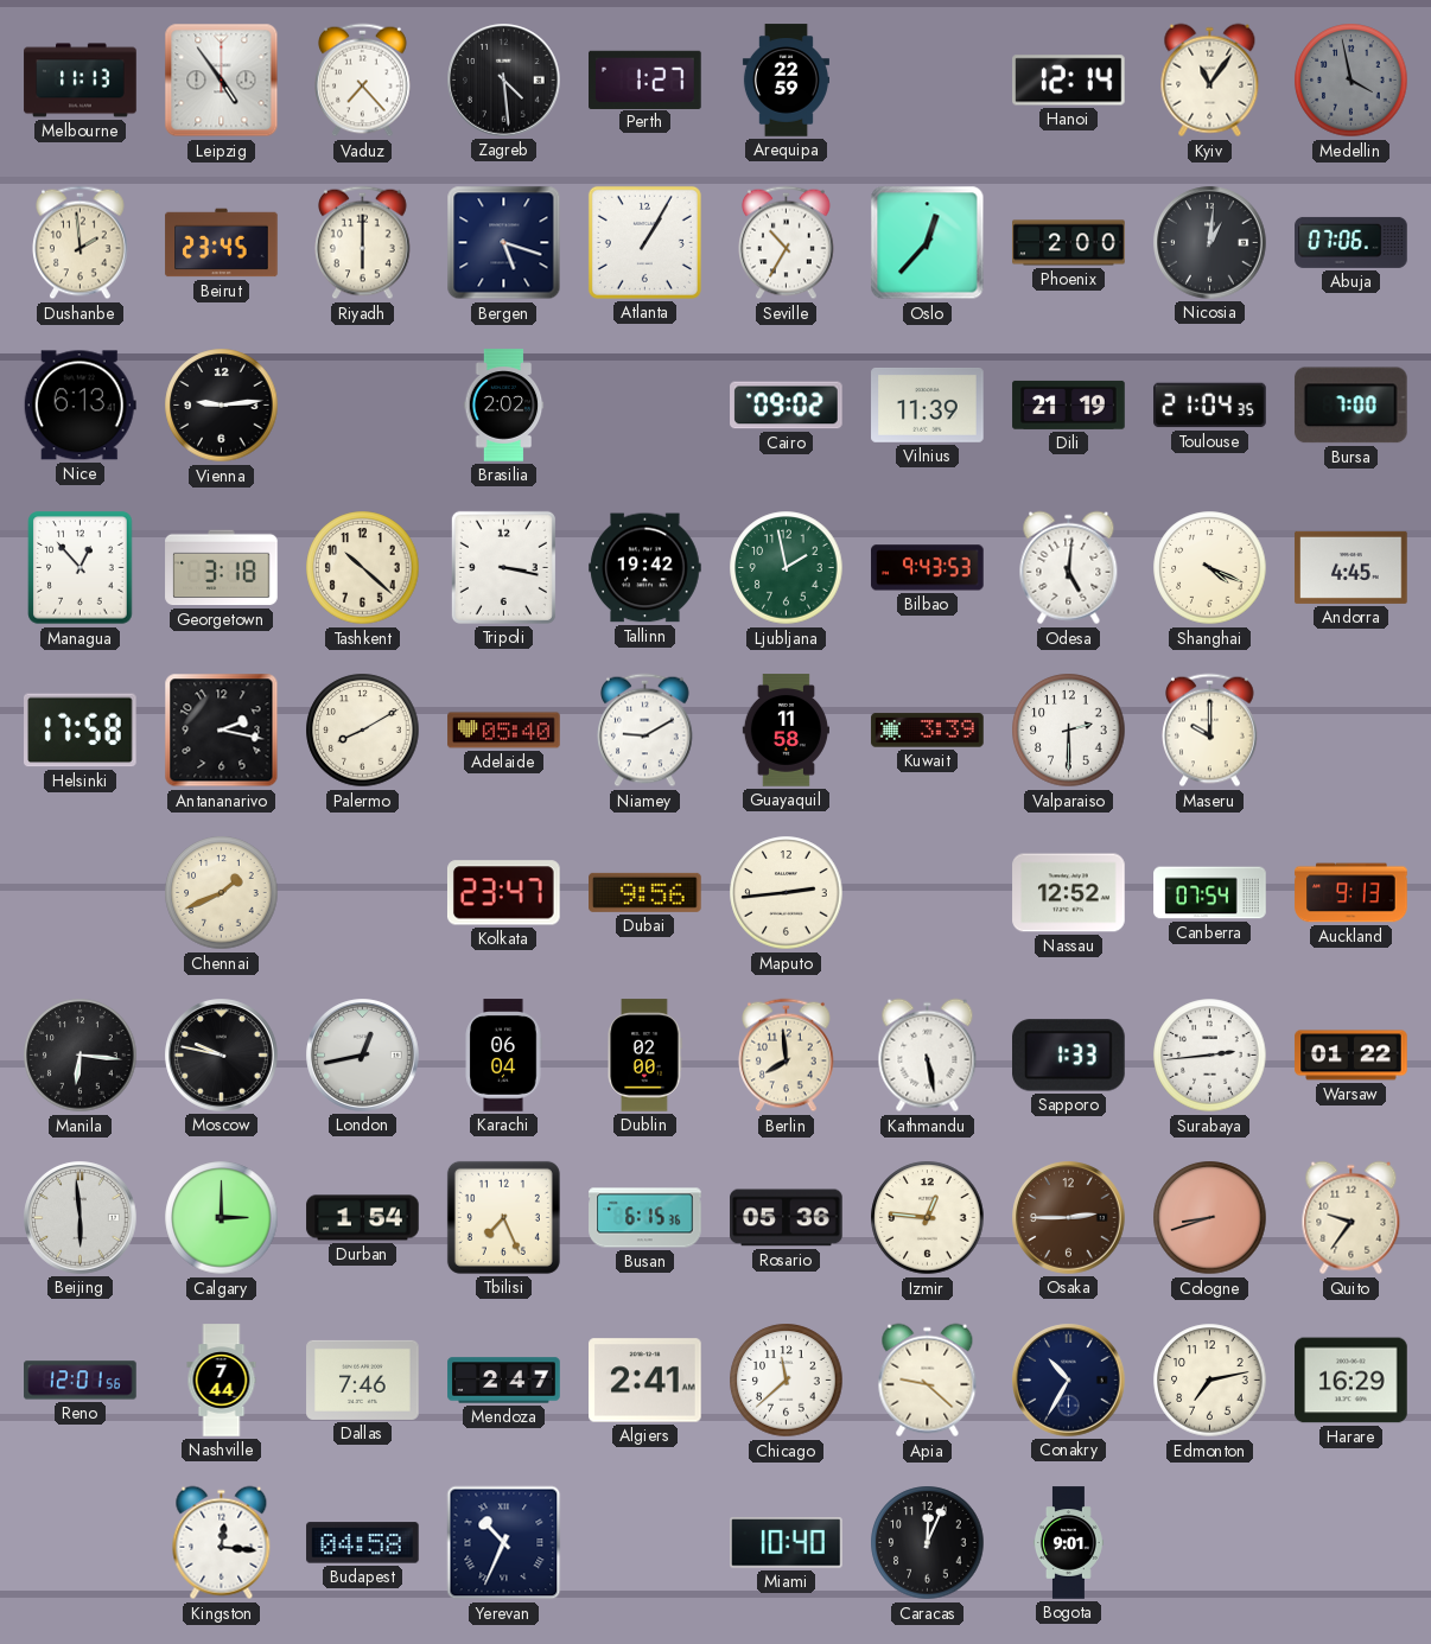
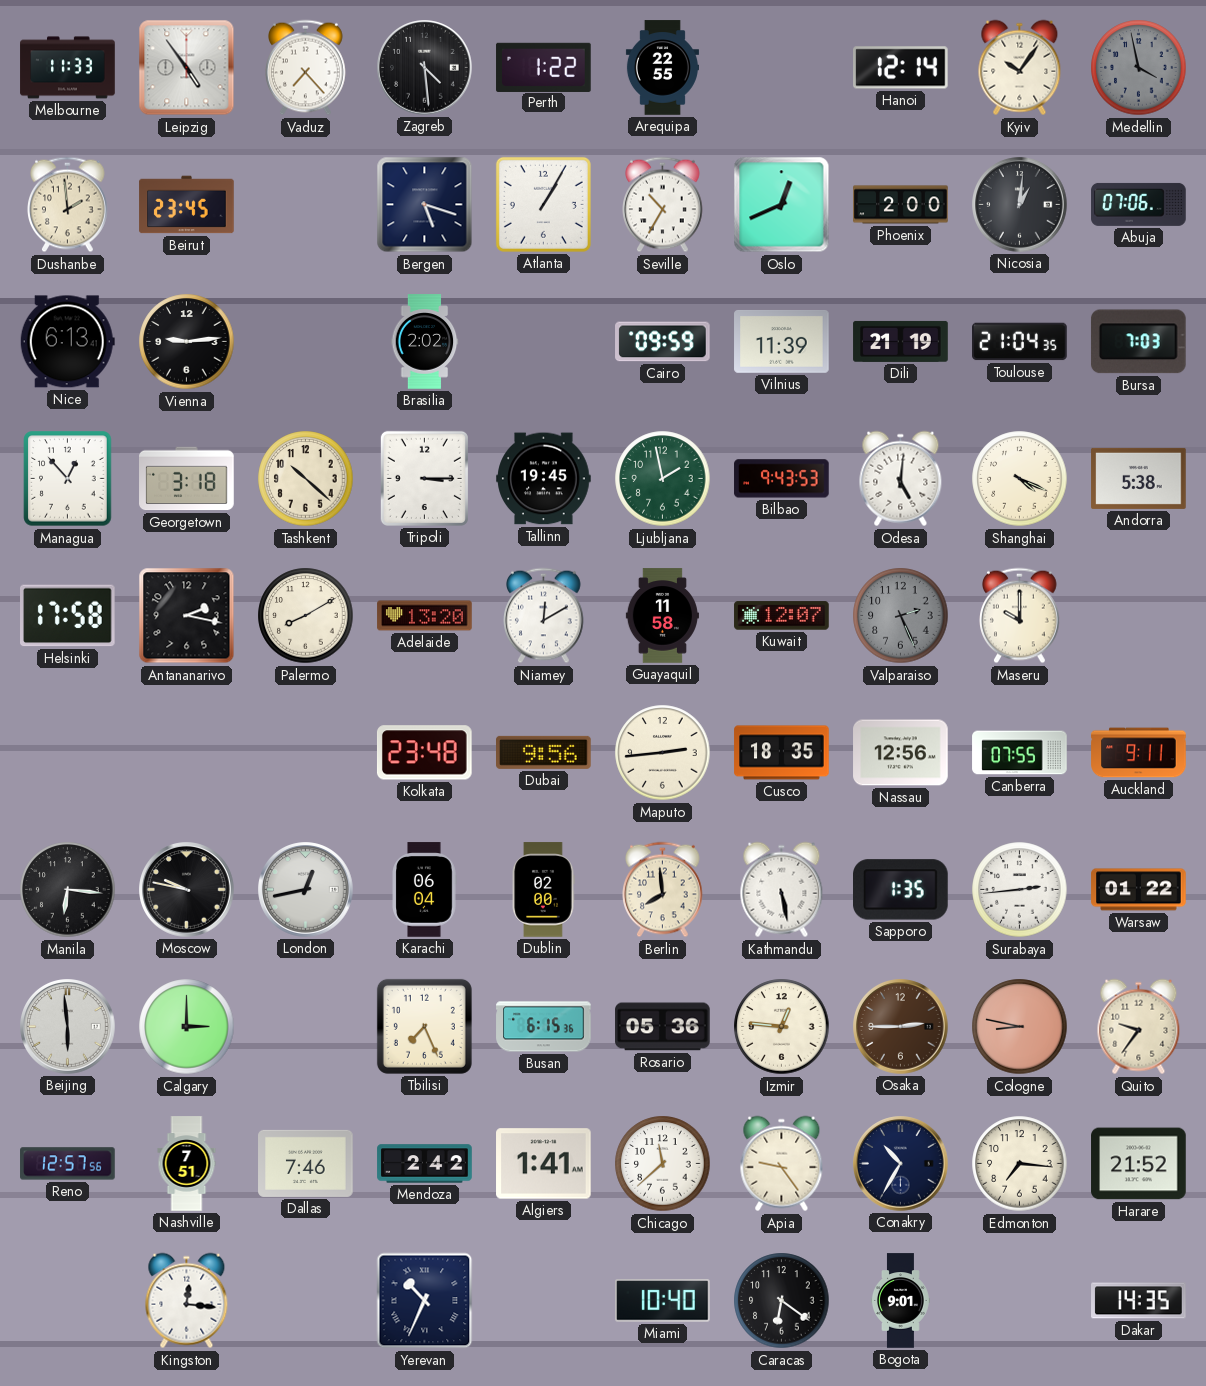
Melbourne: 11:13 -> 11:33
Perth: 1:27 -> 1:22
Arequipa: 22:59 -> 22:55
Kyiv: 11:06 -> 10:06
Riyadh: 6:00 -> none
Oslo: 12:37 -> 12:41
Cairo: 09:02 -> 09:59
Bursa: 7:00 -> 7:03
Tripoli: 3:17 -> 3:15
Tallinn: 19:42 -> 19:45
Andorra: 4:45 -> 5:38
Adelaide: 05:40 -> 13:20
Niamey: 9:10 -> 12:10
Kuwait: 3:39 -> 12:07
Valparaiso: 2:30 -> 2:26
Valparaiso dial: white -> grey
Chennai: 1:41 -> none
Kolkata: 23:47 -> 23:48
Cusco: none -> 18:35
Nassau: 12:52 -> 12:56
Canberra: 07:54 -> 07:55
Auckland: 9:13 -> 9:11
Sapporo: 1:33 -> 1:35
Durban: 1:54 -> none
Cologne: 8:42 -> 8:47
Reno: 12:01 -> 12:57
Nashville: 7:44 -> 7:51
Mendoza: 2:47 -> 2:42
Algiers: 2:41 -> 1:41
Apia: 9:22 -> 9:24
Edmonton: 7:13 -> 7:16
Harare: 16:29 -> 21:52
Budapest: 04:58 -> none
Caracas: 12:04 -> 6:21
Dakar: none -> 14:35
